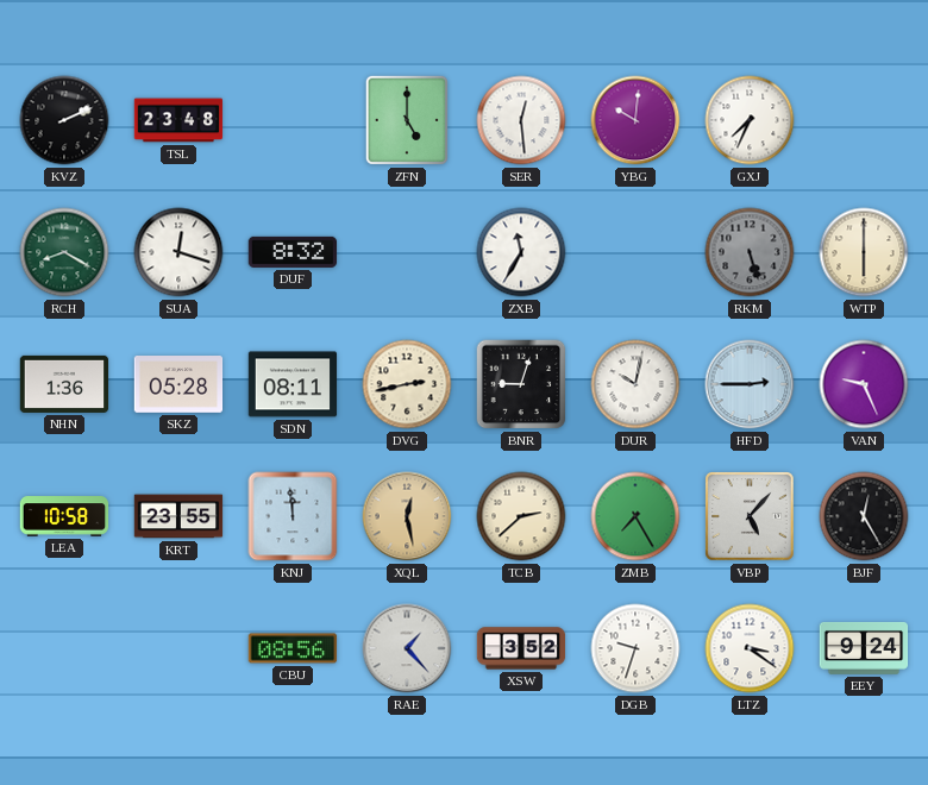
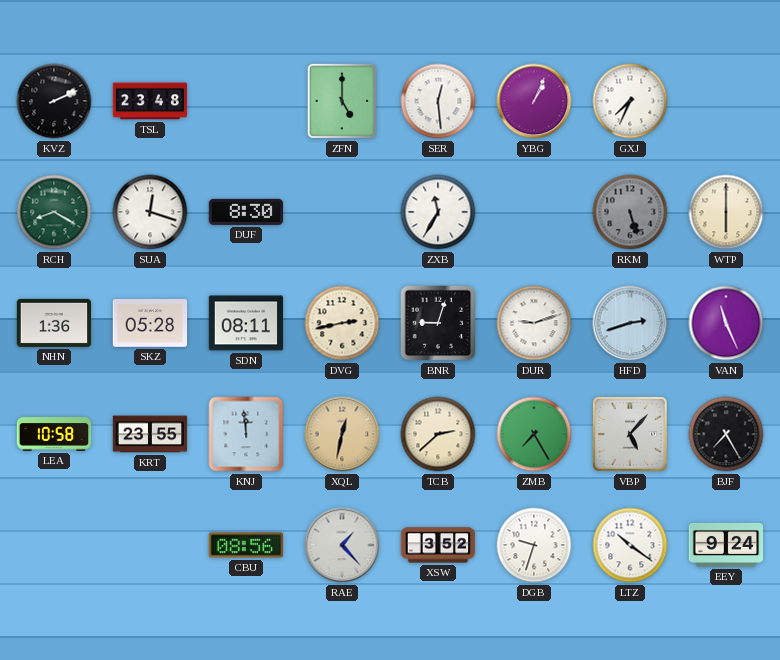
YBG: 10:01 -> 1:04
DUF: 8:32 -> 8:30
DUR: 10:02 -> 9:12
HFD: 2:45 -> 2:42
VAN: 9:26 -> 11:26
XQL: 12:28 -> 12:32
BJF: 12:25 -> 7:25
LTZ: 3:21 -> 10:21
